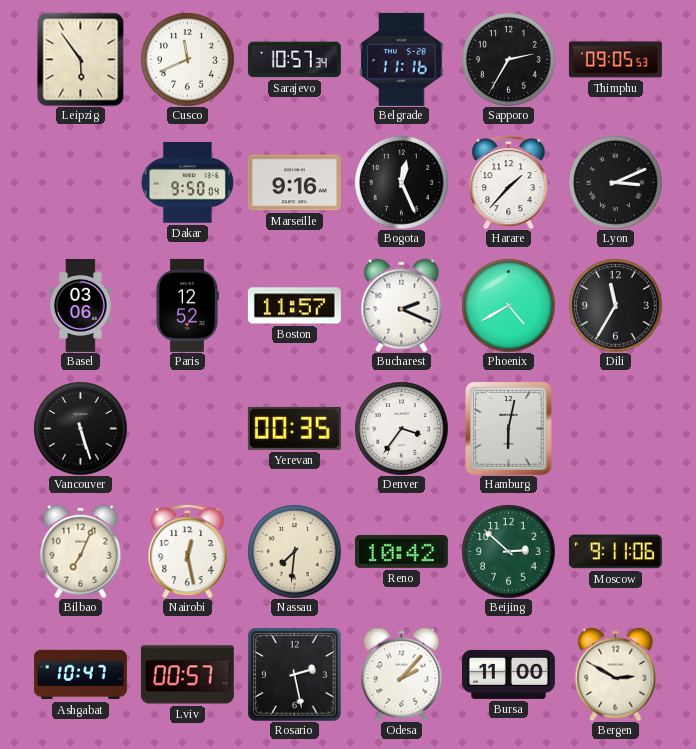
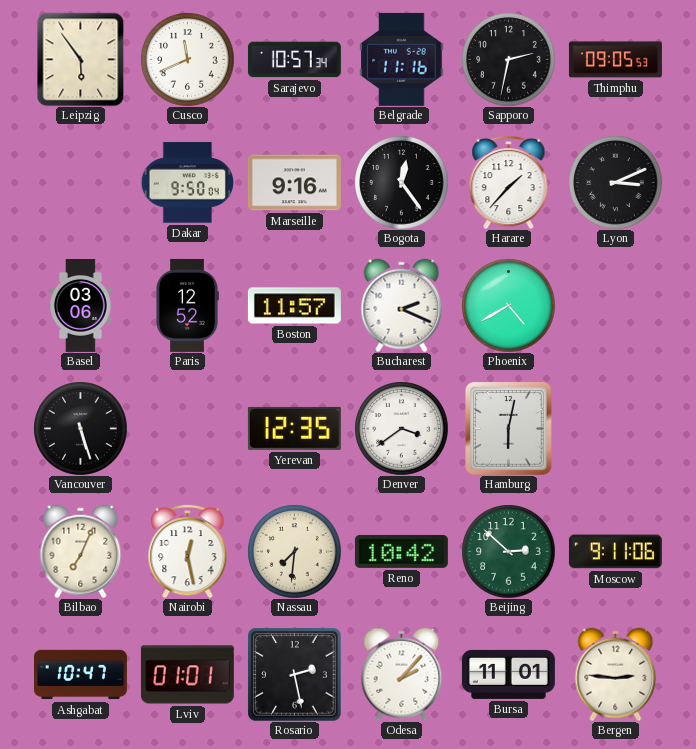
Sapporo: 2:35 -> 2:32
Bogota: 12:26 -> 12:24
Dili: 11:35 -> none
Yerevan: 00:35 -> 12:35
Denver: 3:36 -> 3:39
Lviv: 00:57 -> 01:01
Bursa: 11:00 -> 11:01
Bergen: 2:50 -> 2:46
